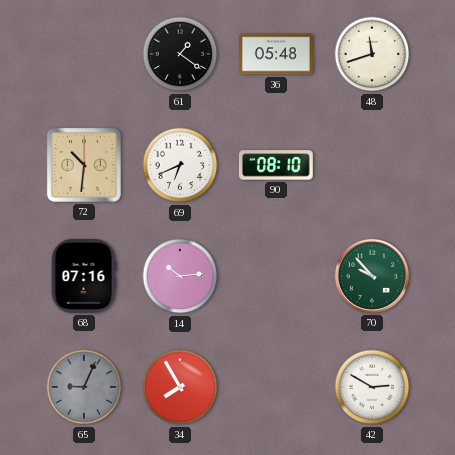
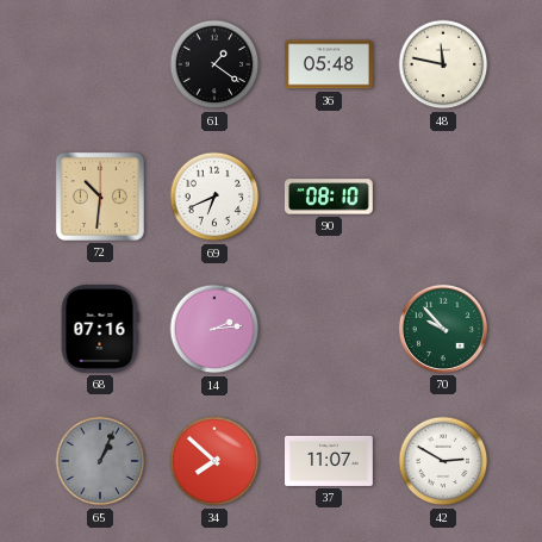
48: 11:42 -> 11:47
14: 10:14 -> 2:14
65: 9:04 -> 1:04
34: 7:55 -> 7:52
37: none -> 11:07
